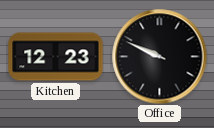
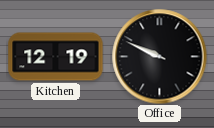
Kitchen: 12:23 -> 12:19
